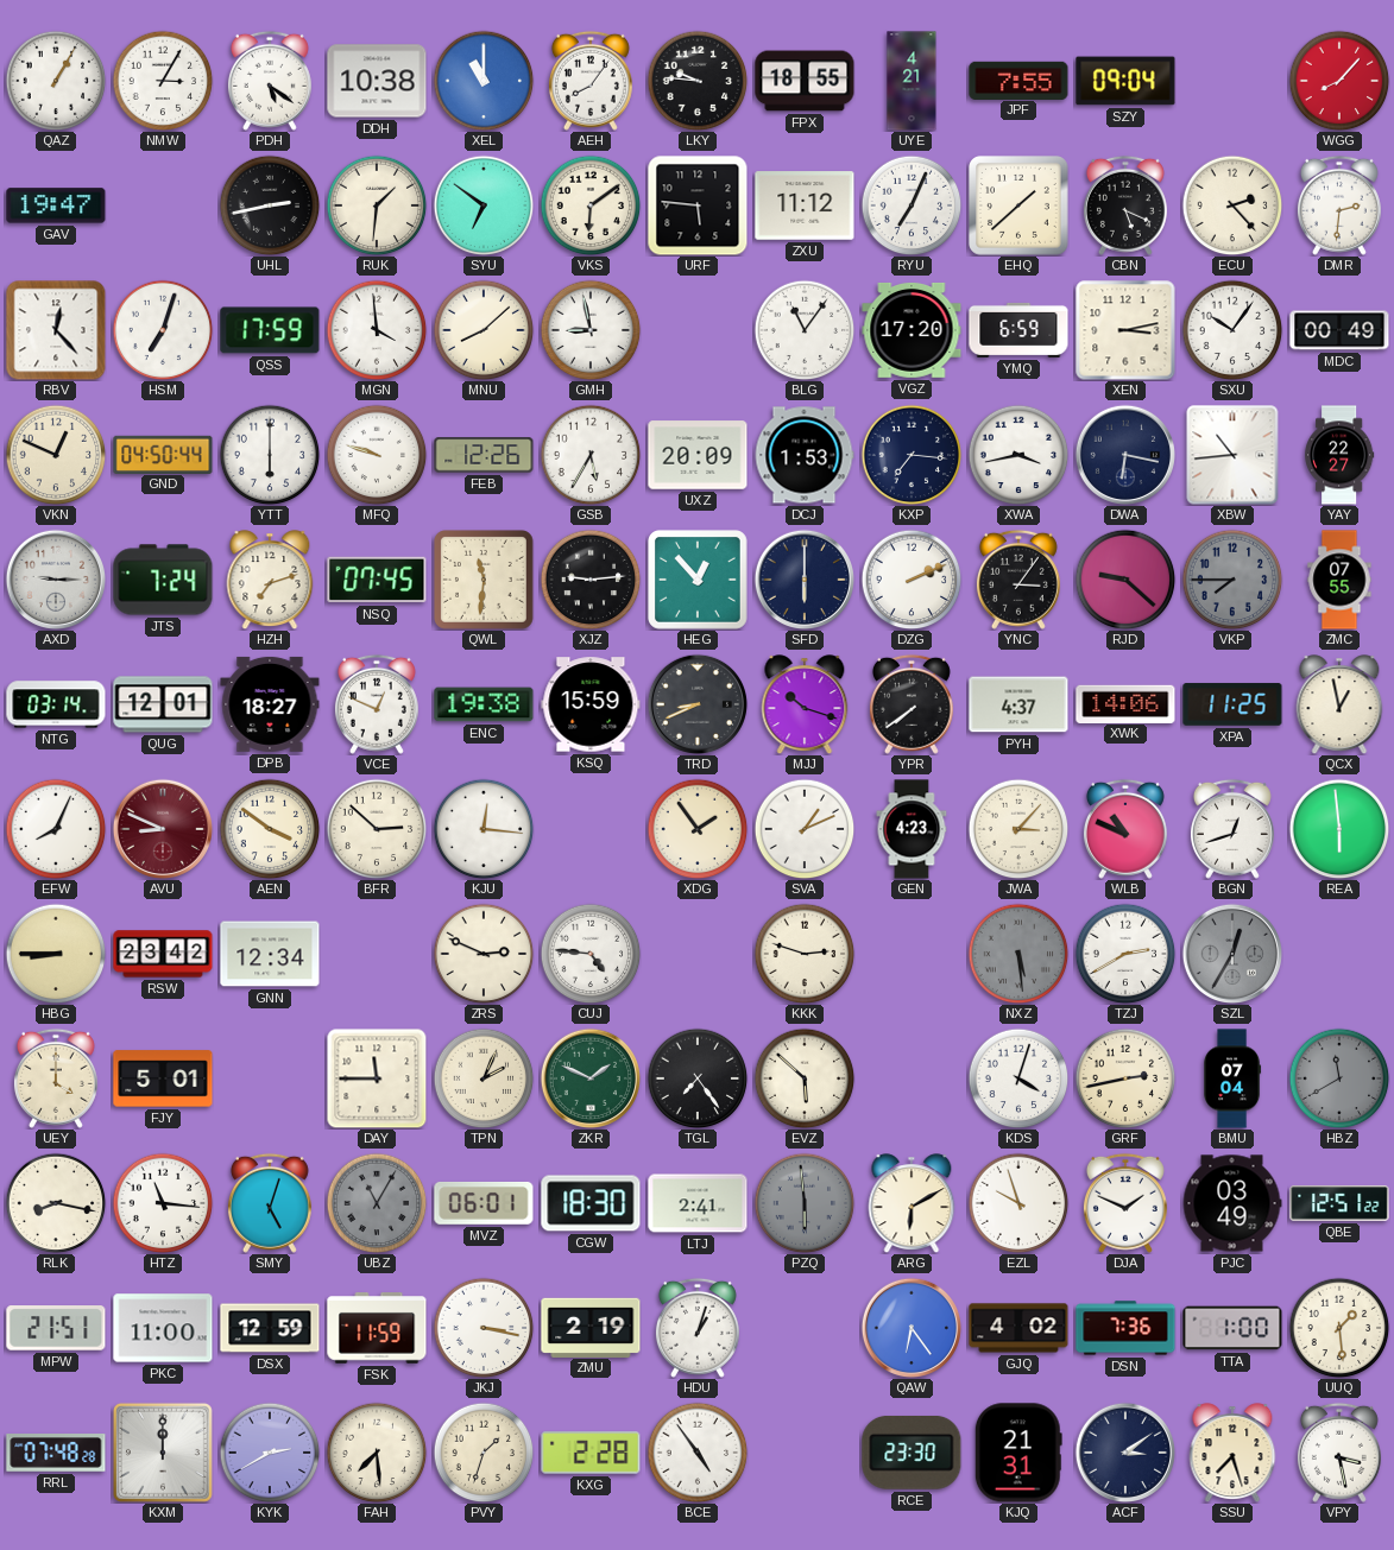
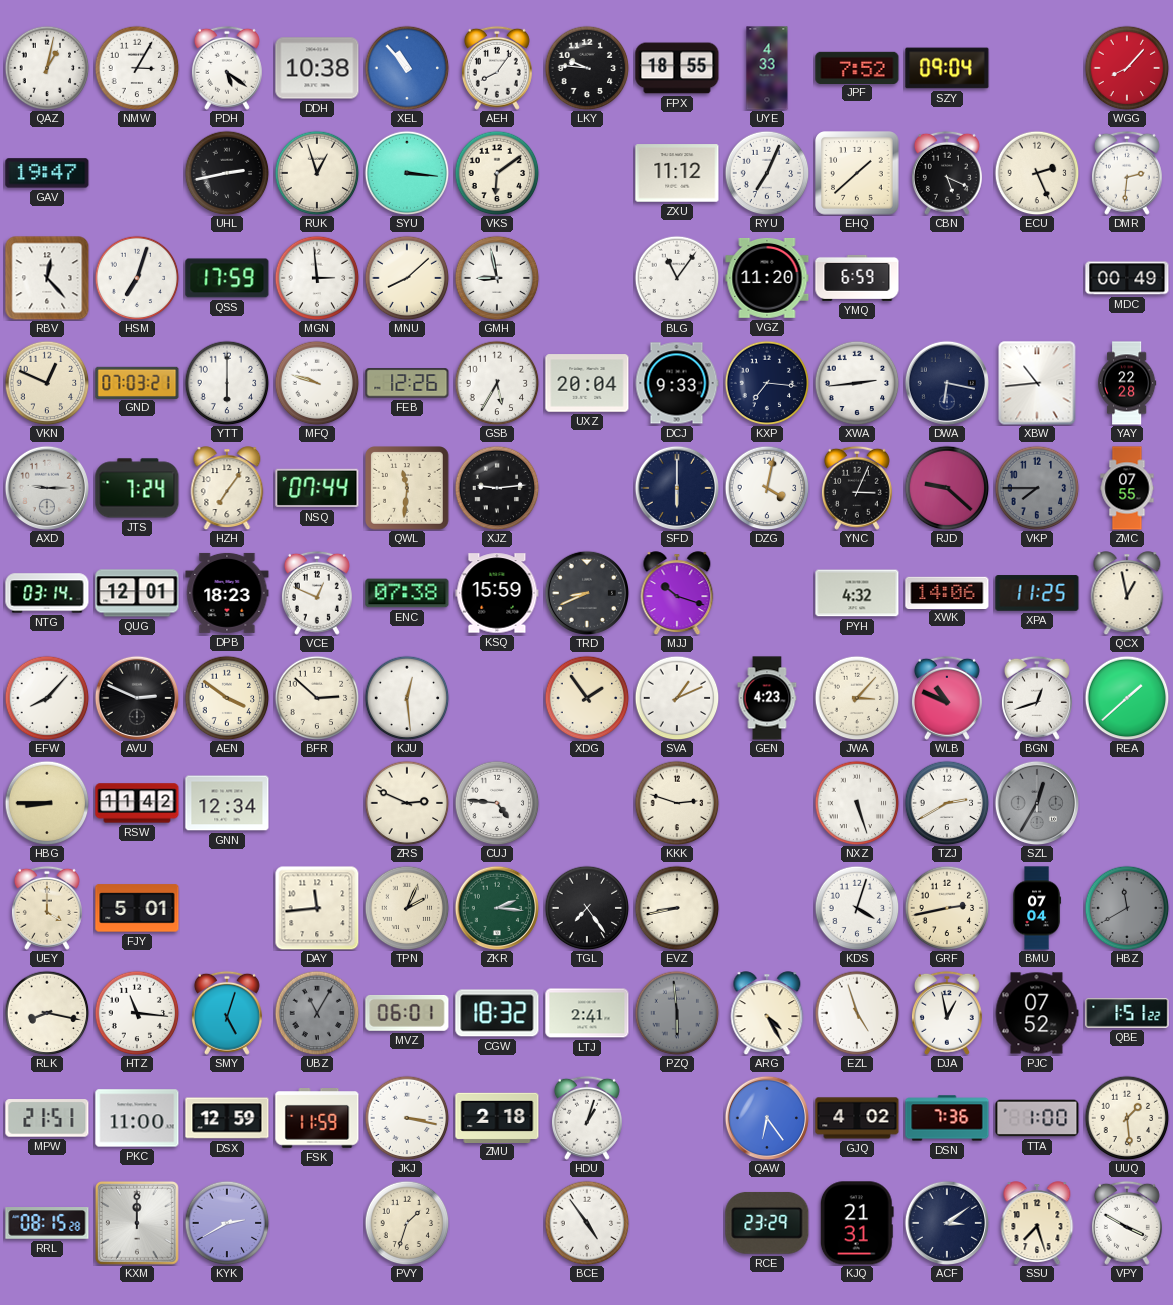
QAZ: 1:05 -> 1:02
XEL: 11:00 -> 10:53
UYE: 4:21 -> 4:33
JPF: 7:55 -> 7:52
RUK: 1:31 -> 12:57
SYU: 6:51 -> 3:16
URF: 5:46 -> none
ECU: 2:23 -> 2:26
MGN: 3:59 -> 2:59
VGZ: 17:20 -> 11:20
XEN: 3:13 -> none
SXU: 10:06 -> none
GND: 04:50 -> 07:03
UXZ: 20:09 -> 20:04
DCJ: 1:53 -> 9:33
XWA: 3:43 -> 2:44
YAY: 22:27 -> 22:28
HZH: 7:12 -> 7:06
NSQ: 07:45 -> 07:44
HEG: 12:53 -> none
DZG: 2:11 -> 4:02
YNC: 3:06 -> 3:04
DPB: 18:27 -> 18:23
ENC: 19:38 -> 07:38
YPR: 7:39 -> none
PYH: 4:37 -> 4:32
EFW: 8:04 -> 8:07
AVU: 8:49 -> 2:49
AVU dial: burgundy -> black
KJU: 12:16 -> 12:29
REA: 5:59 -> 1:38
RSW: 23:42 -> 11:42
NXZ: 5:29 -> 5:27
NXZ dial: grey -> white
DAY: 11:45 -> 11:44
ZKR: 1:49 -> 2:16
EVZ: 5:52 -> 8:43
CGW: 18:30 -> 18:32
ARG: 6:10 -> 4:25
EZL: 9:57 -> 4:57
DJA: 1:49 -> 12:58
PJC: 03:49 -> 07:52
QBE: 12:51 -> 1:51
ZMU: 2:19 -> 2:18
RRL: 07:48 -> 08:15
FAH: 7:29 -> none
KXG: 2:28 -> none
RCE: 23:30 -> 23:29
VPY: 3:28 -> 3:50
